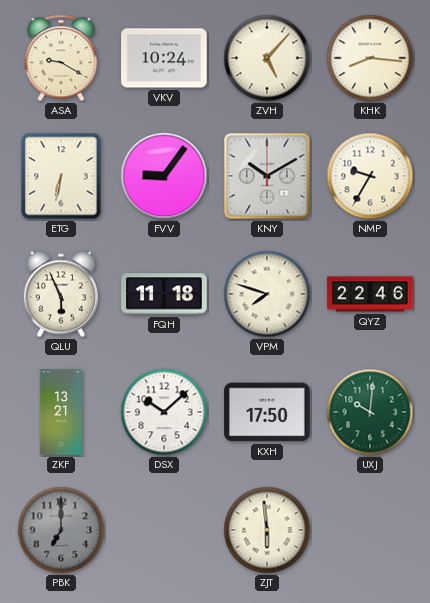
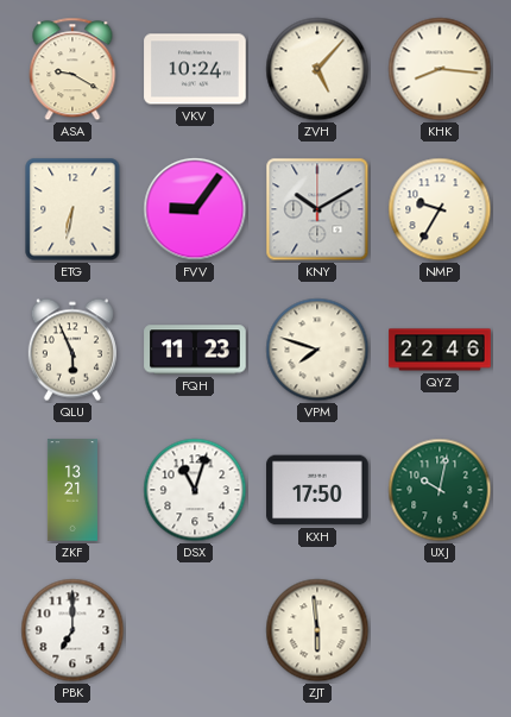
FQH: 11:18 -> 11:23
DSX: 10:08 -> 11:03
UXJ: 10:01 -> 10:02
PBK dial: grey -> white
